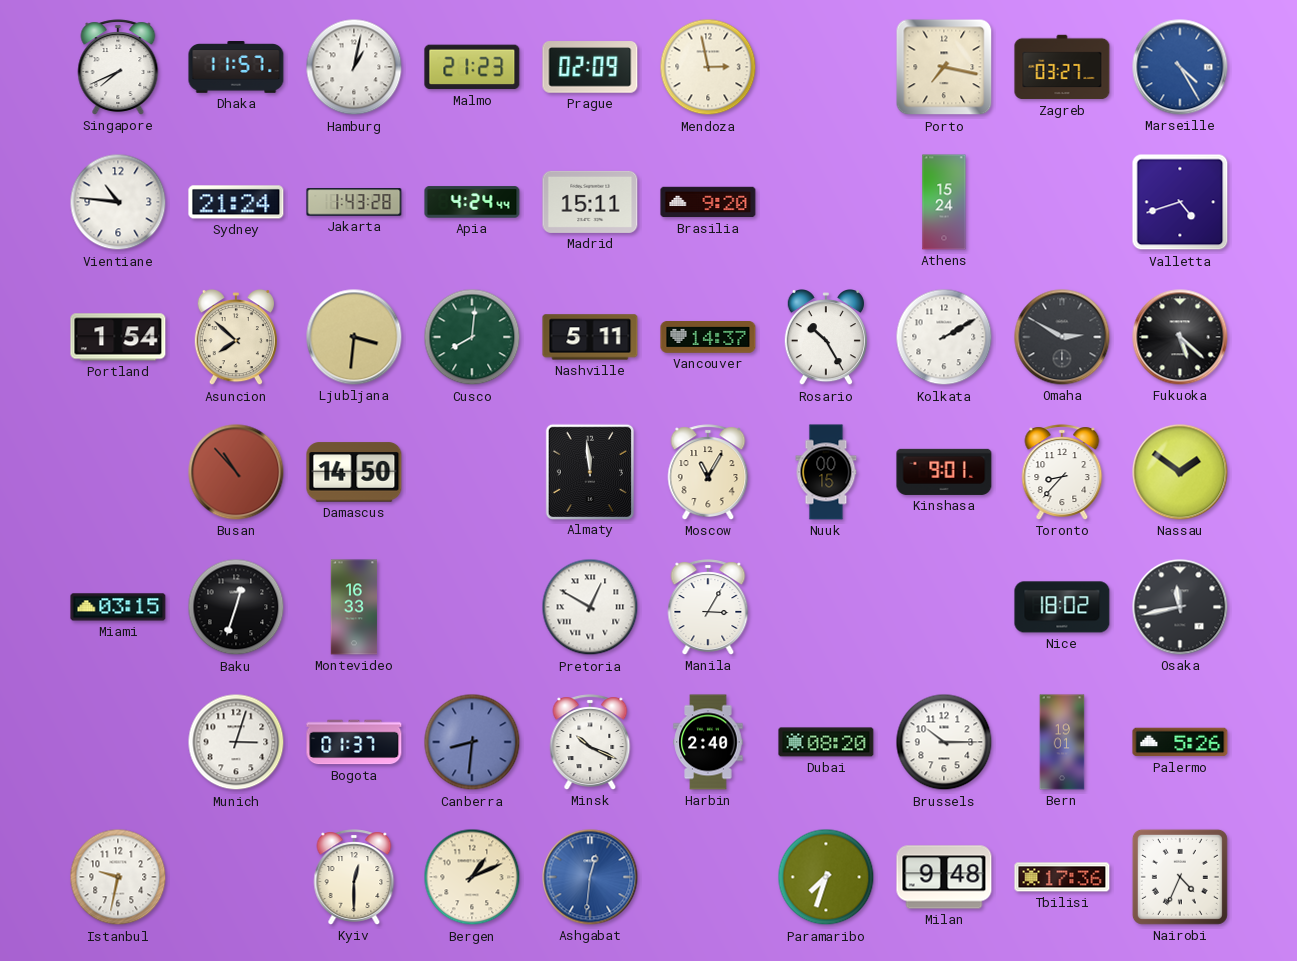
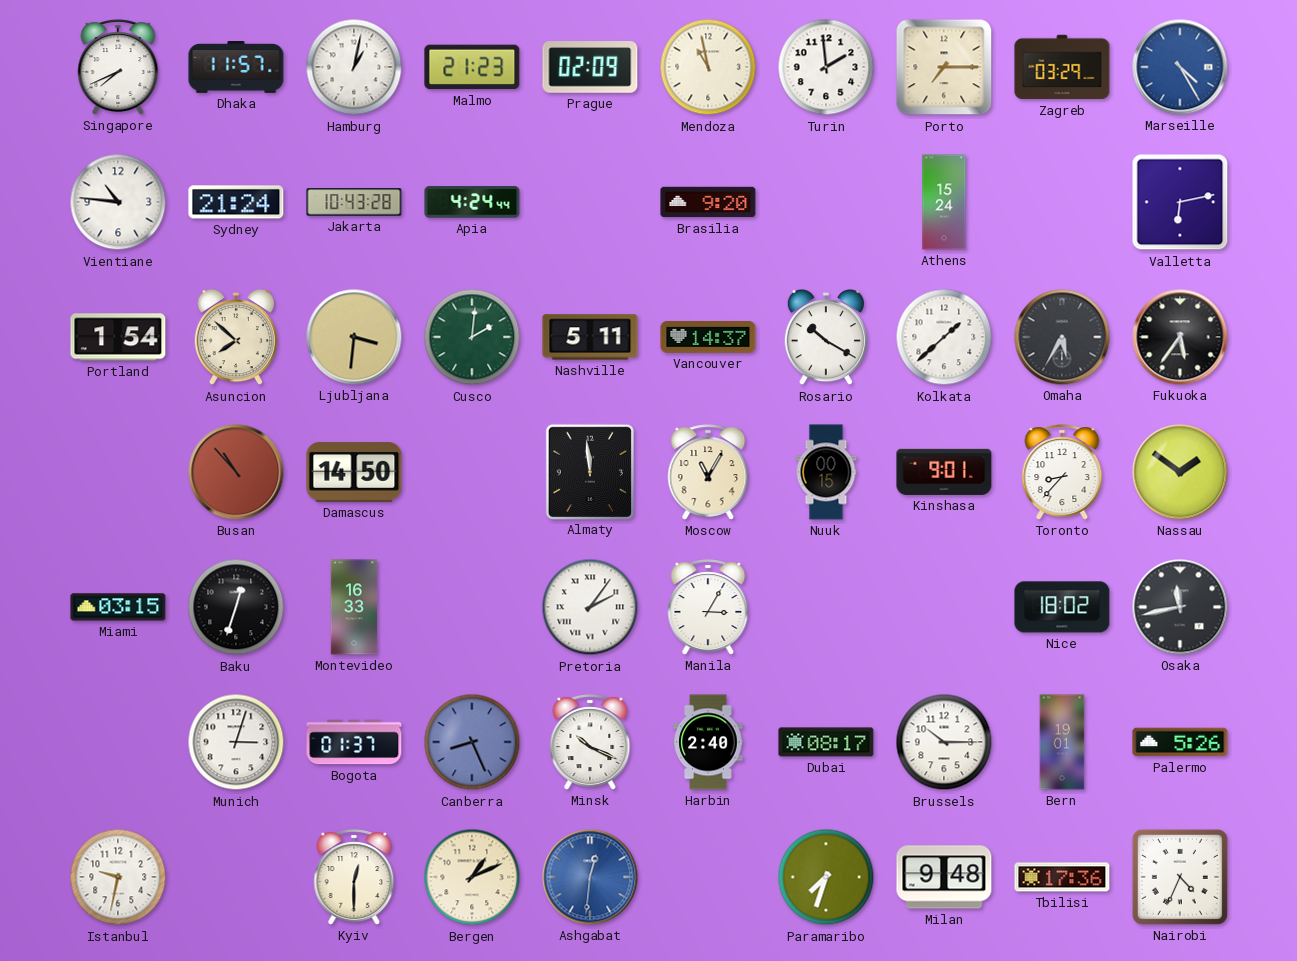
Mendoza: 2:58 -> 10:58
Turin: none -> 1:59
Porto: 7:17 -> 7:15
Zagreb: 03:27 -> 03:29
Jakarta: 1:43 -> 10:43
Madrid: 15:11 -> none
Valletta: 4:42 -> 6:13
Cusco: 8:01 -> 2:01
Rosario: 10:25 -> 10:20
Kolkata: 2:10 -> 1:38
Omaha: 2:50 -> 5:35
Fukuoka: 5:22 -> 5:36
Pretoria: 12:50 -> 2:06
Canberra: 8:31 -> 8:26
Dubai: 08:20 -> 08:17
